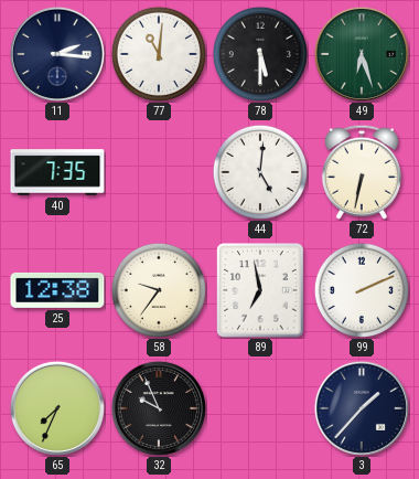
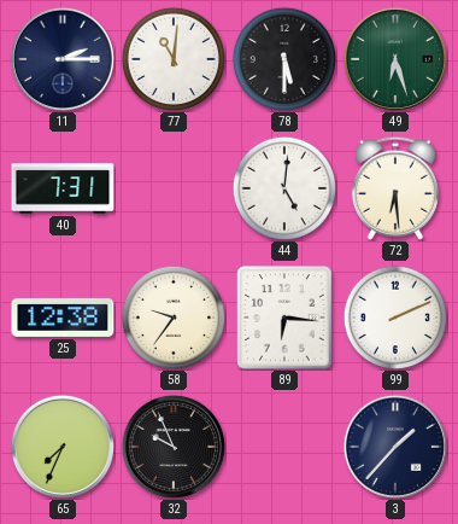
11: 2:16 -> 2:15
40: 7:35 -> 7:31
72: 6:32 -> 6:29
89: 6:58 -> 6:16
